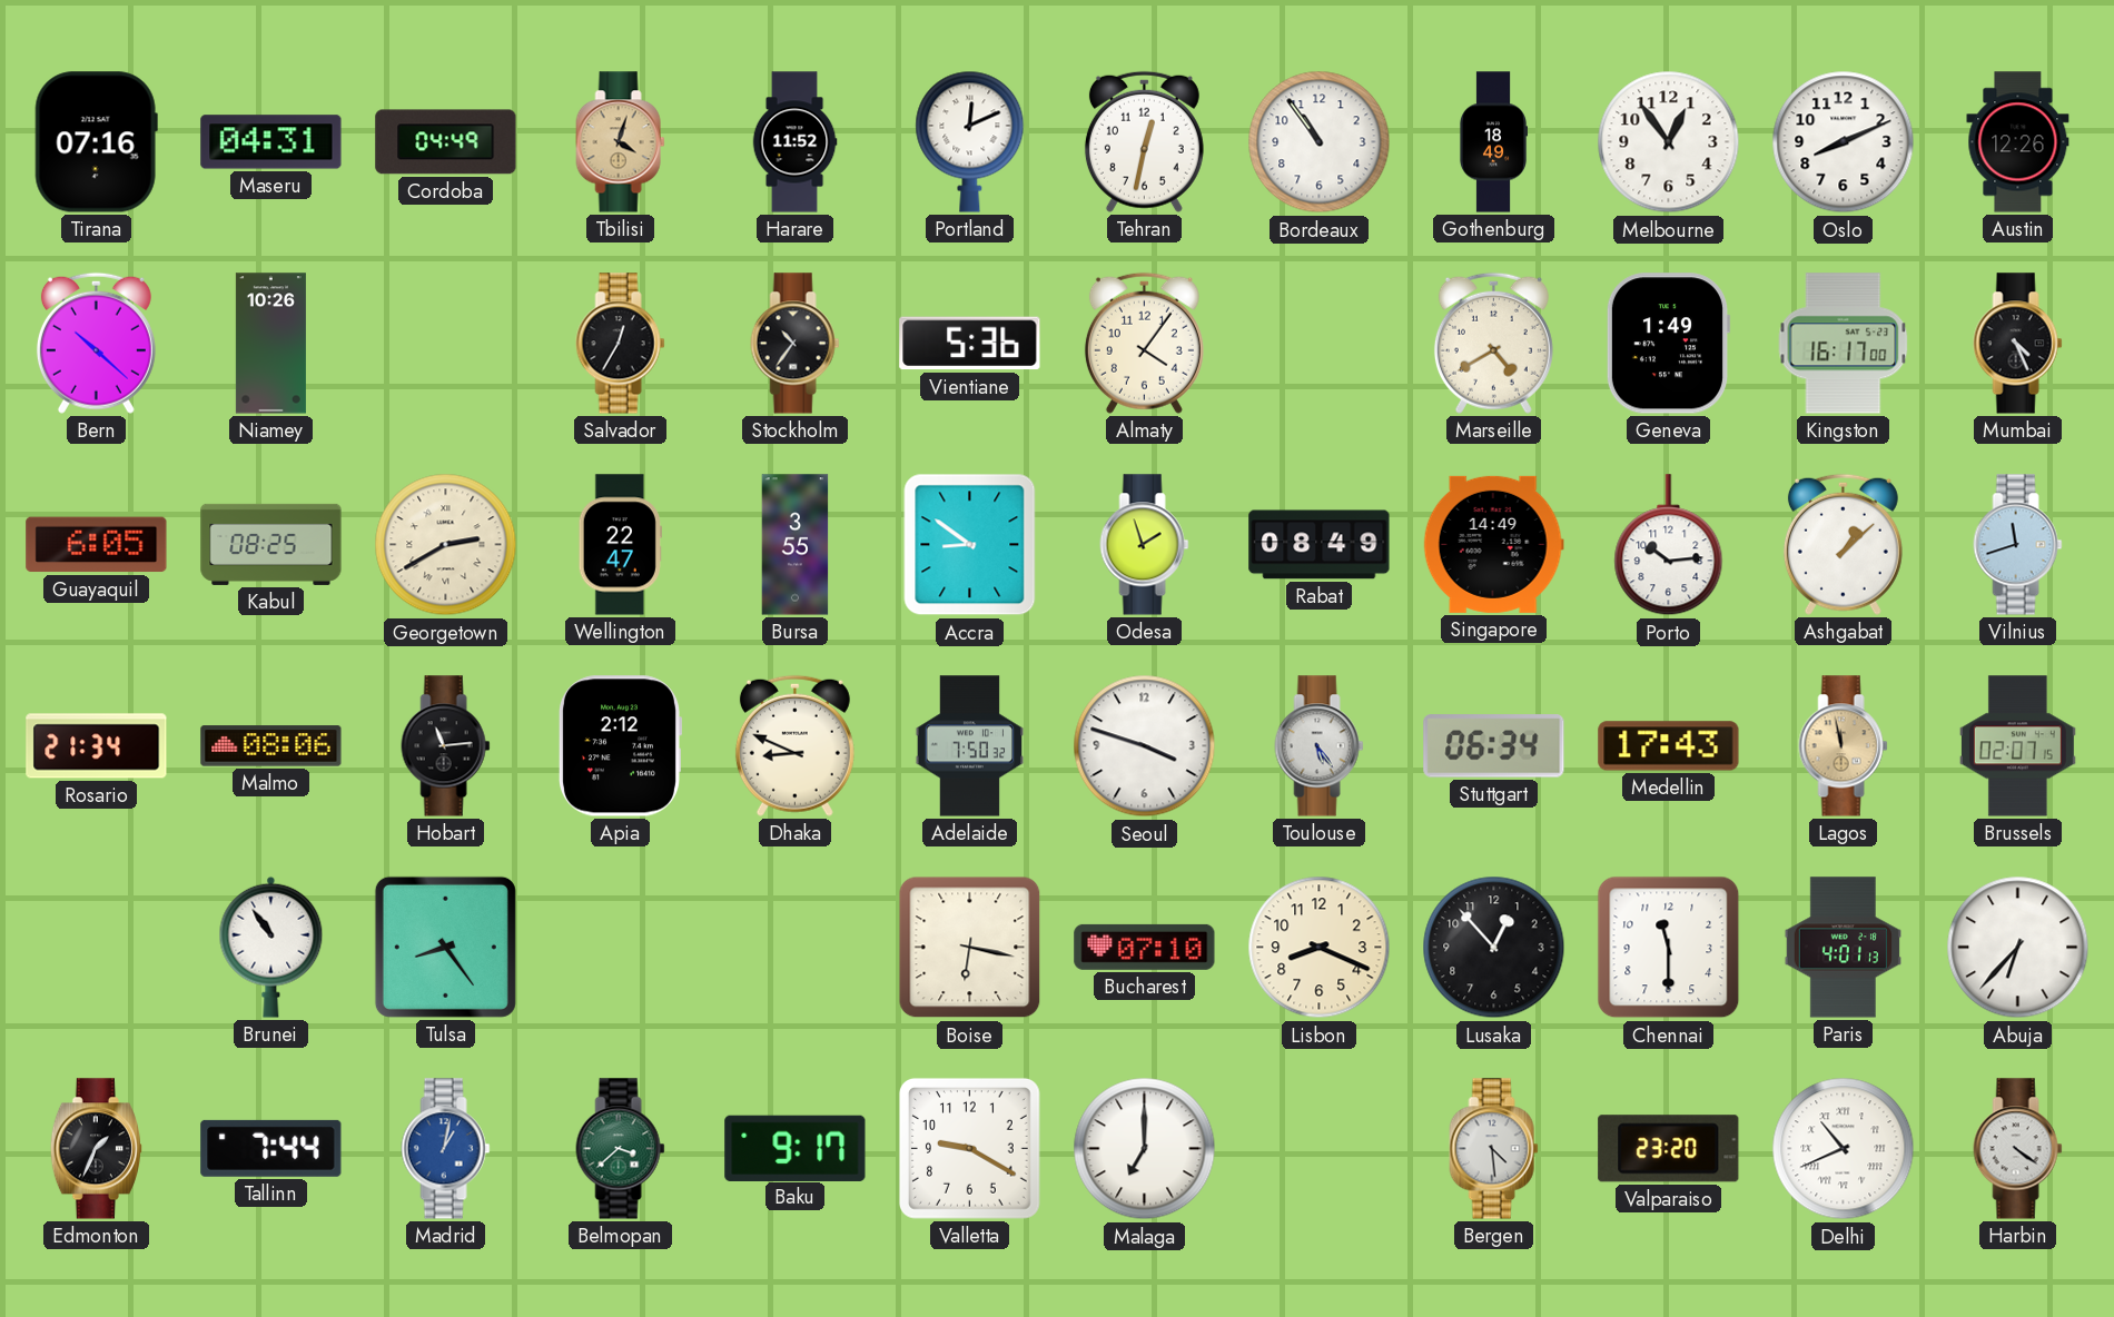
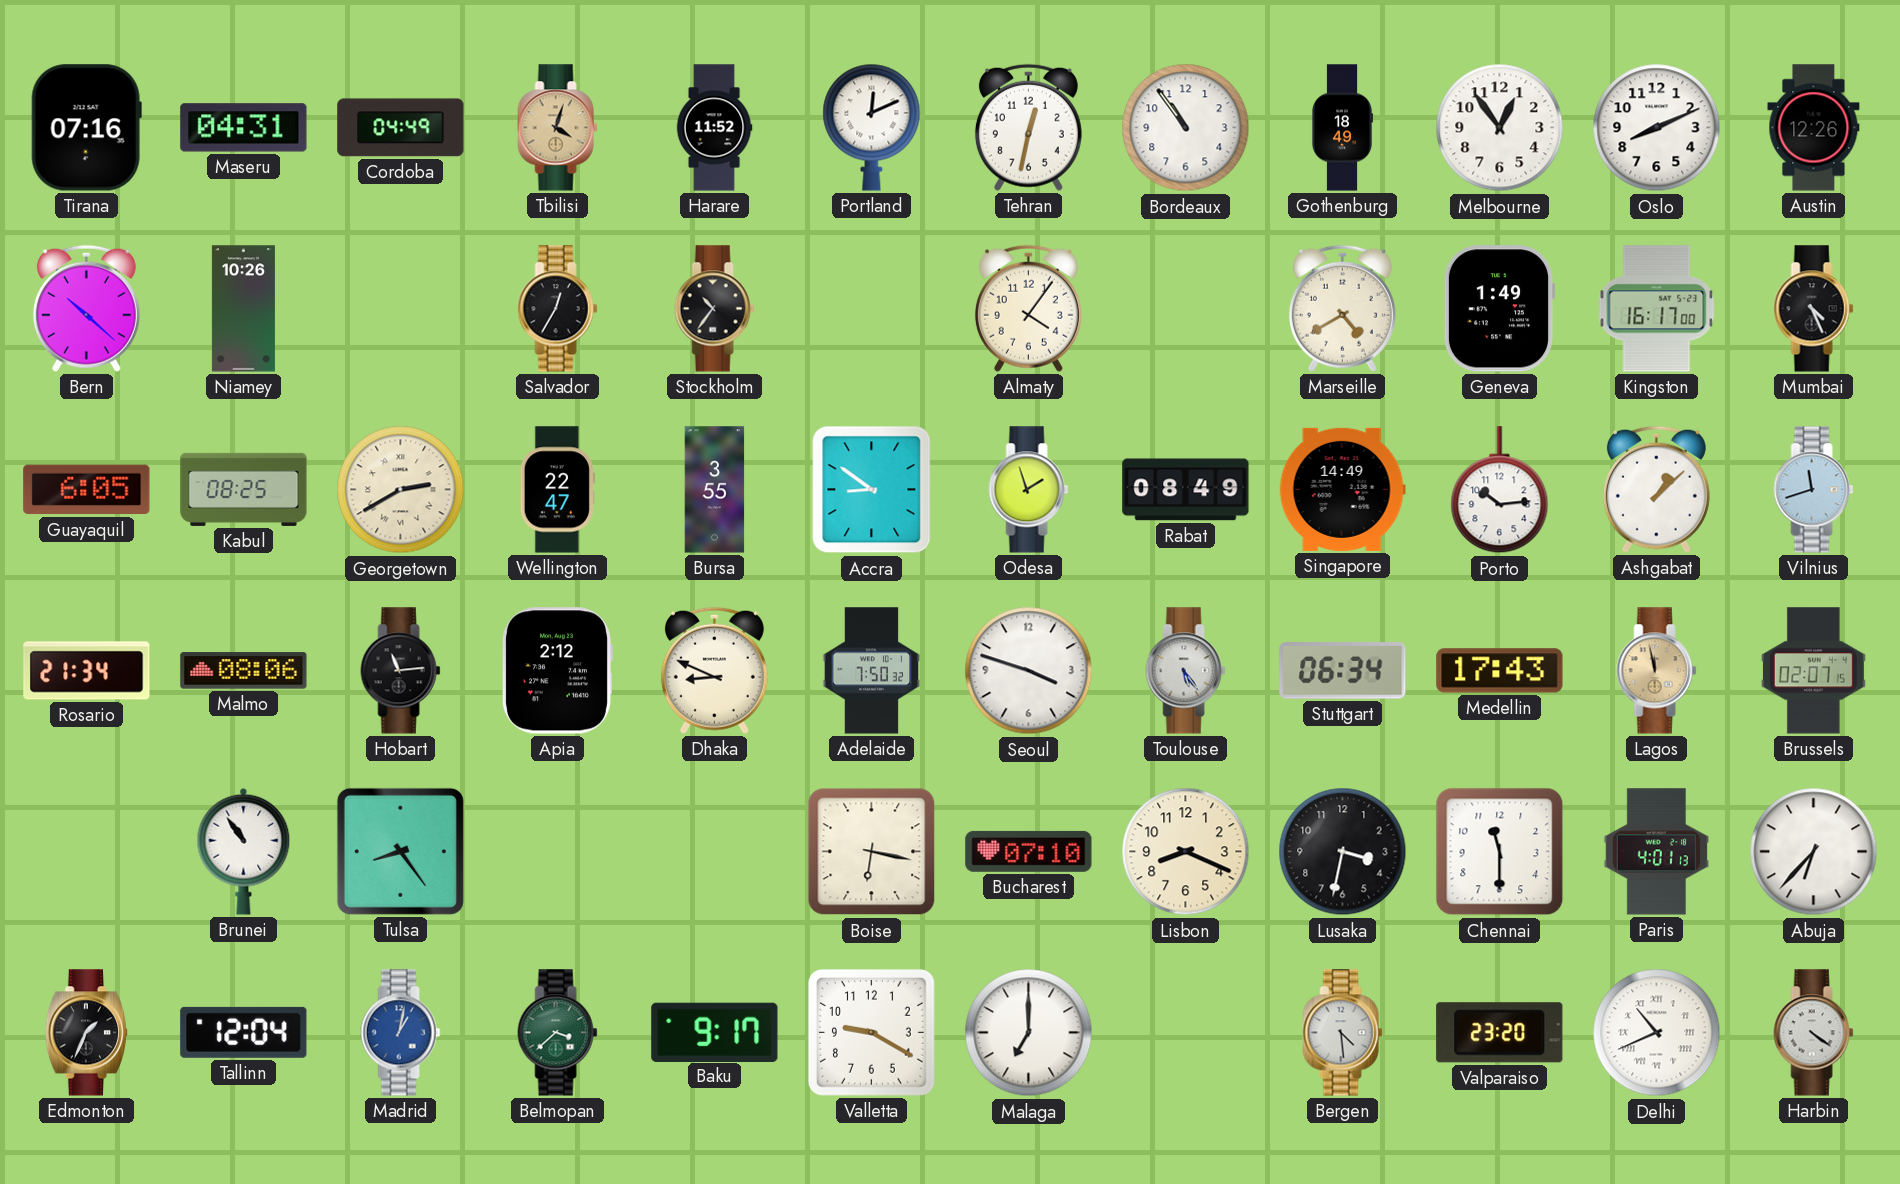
Vientiane: 5:36 -> none
Lusaka: 12:53 -> 3:32
Tallinn: 7:44 -> 12:04
